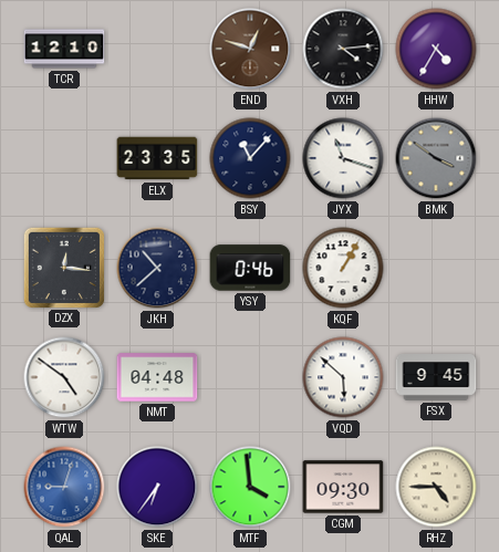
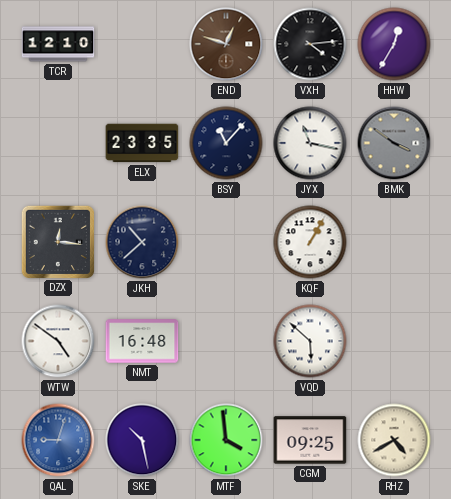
HHW: 4:35 -> 12:35
JYX: 11:18 -> 11:17
YSY: 0:46 -> none
NMT: 04:48 -> 16:48
FSX: 9:45 -> none
SKE: 6:36 -> 10:28
CGM: 09:30 -> 09:25
RHZ: 4:45 -> 4:40
